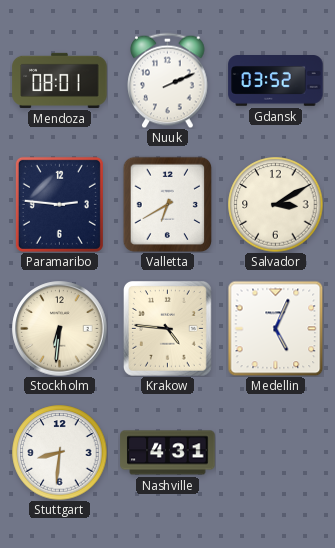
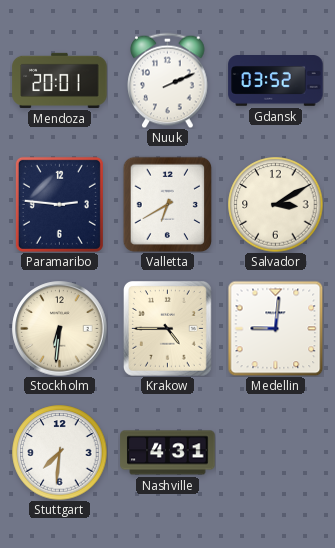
Mendoza: 08:01 -> 20:01
Krakow: 4:46 -> 4:45
Medellin: 5:04 -> 9:01
Stuttgart: 8:31 -> 7:31
